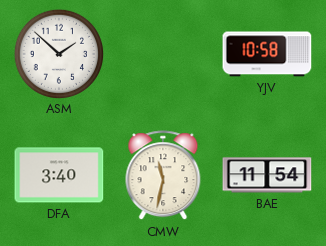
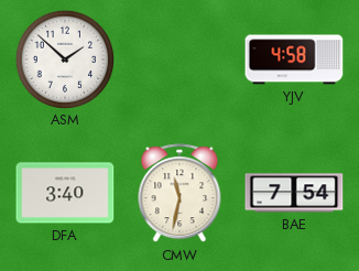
YJV: 10:58 -> 4:58
BAE: 11:54 -> 7:54
